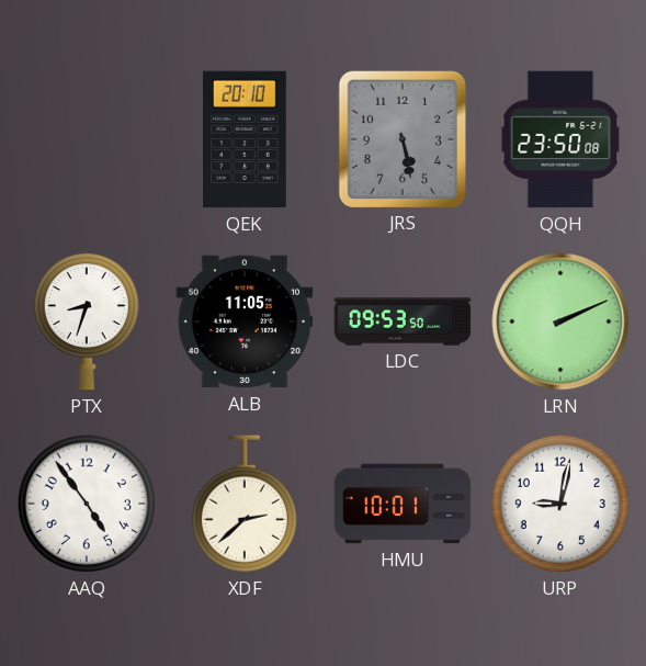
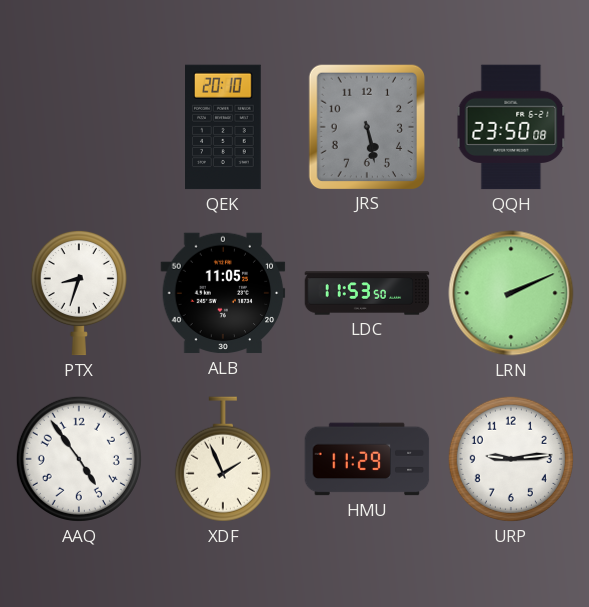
LDC: 09:53 -> 11:53
XDF: 2:38 -> 1:56
HMU: 10:01 -> 11:29
URP: 9:02 -> 9:14
